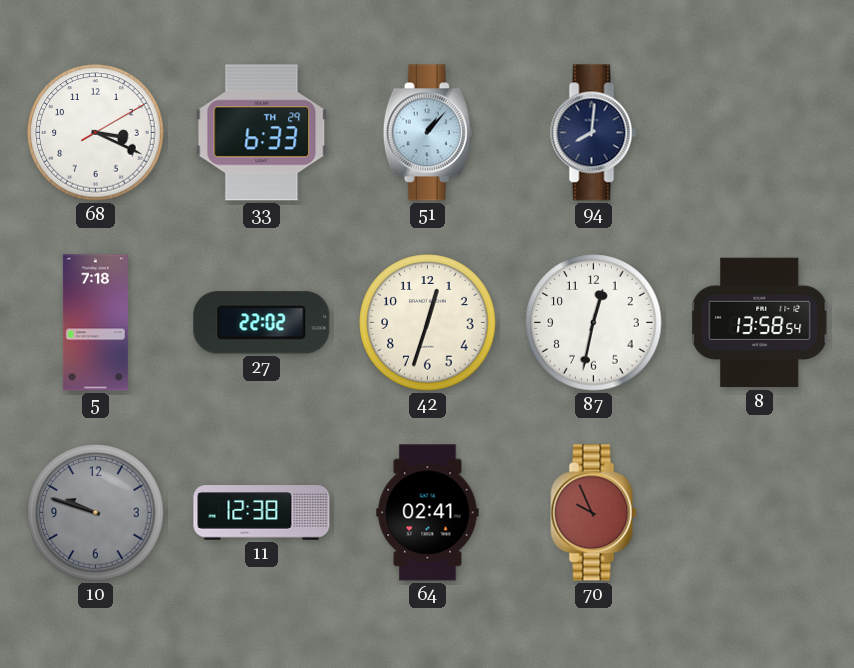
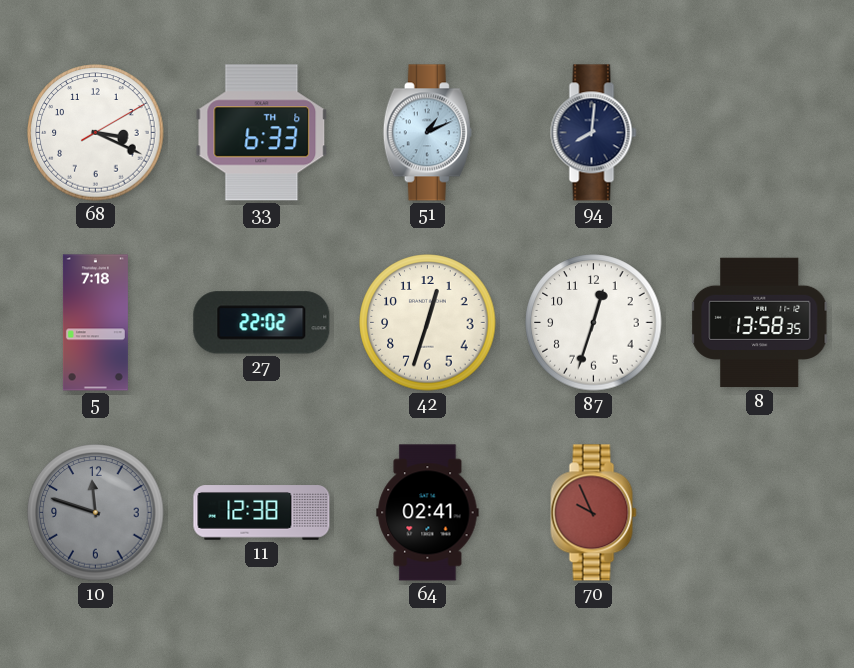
33 date: TH 29 -> TH 6
51: 1:07 -> 1:11
87: 12:32 -> 12:33
8: 13:58:54 -> 13:58:35
10: 9:48 -> 11:48
